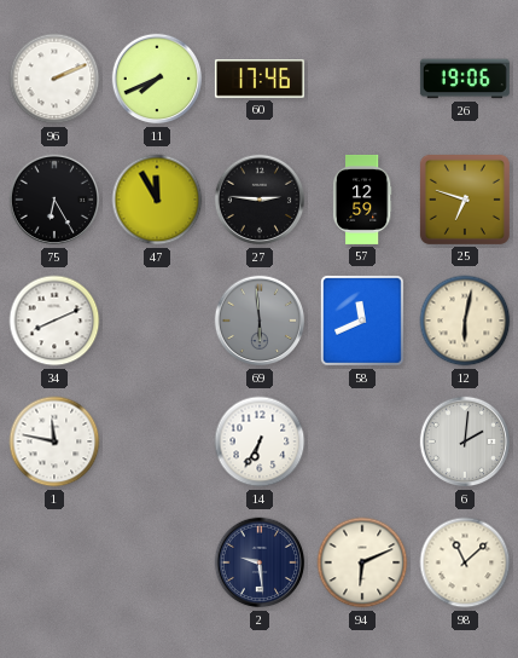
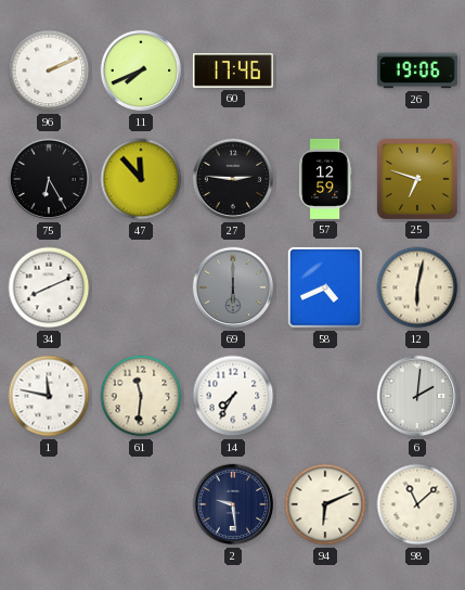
47: 11:55 -> 11:53
69: 5:59 -> 6:00
58: 11:41 -> 4:41
61: none -> 11:31
14: 6:35 -> 7:35
